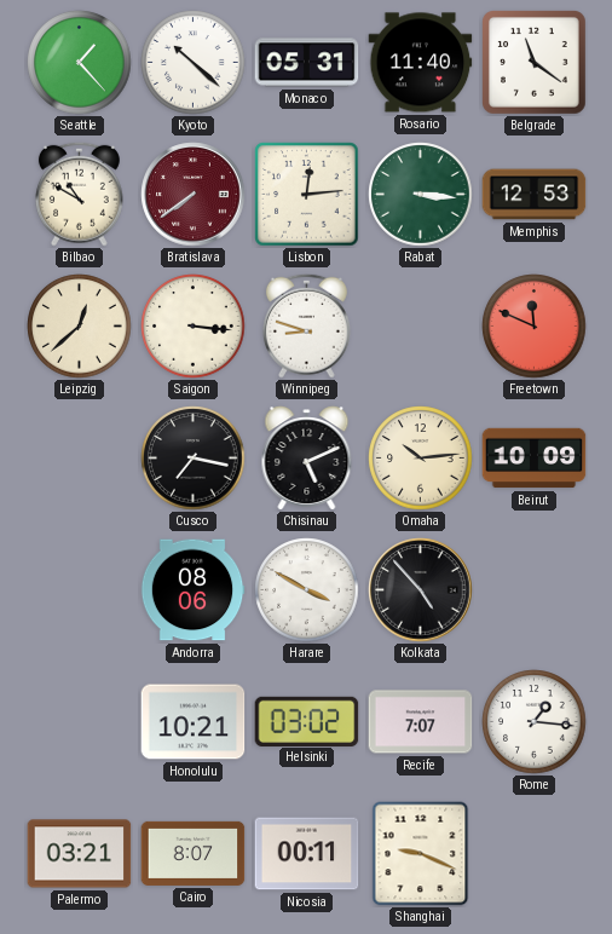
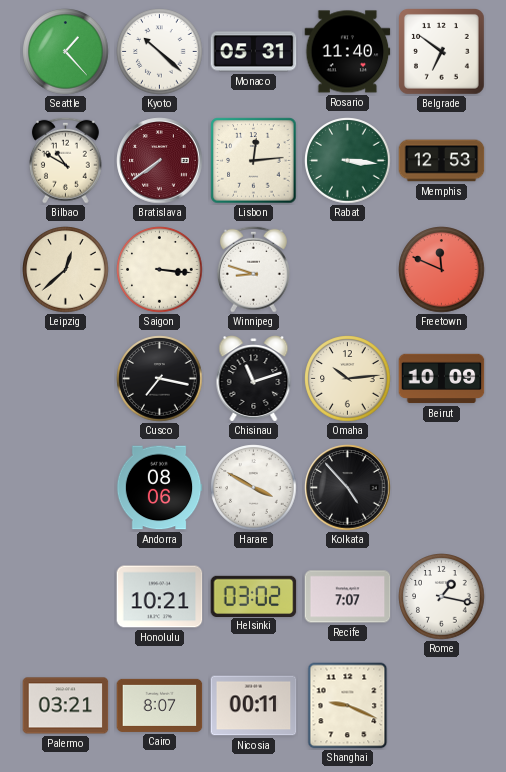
Belgrade: 11:21 -> 6:51
Chisinau: 5:11 -> 11:12
Rome: 1:16 -> 1:17
